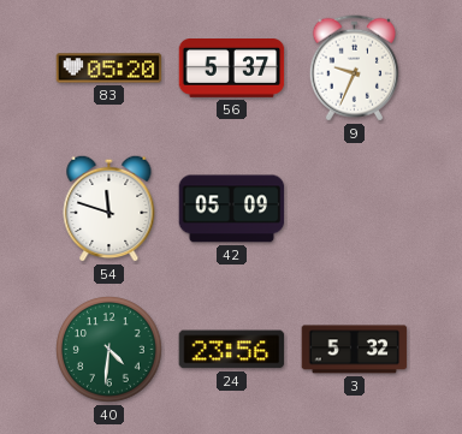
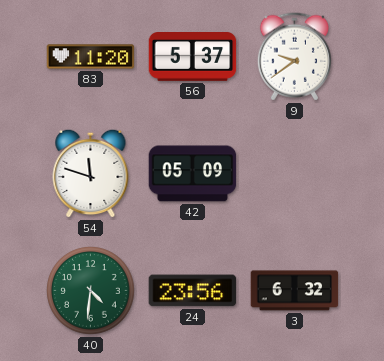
83: 05:20 -> 11:20
9: 9:34 -> 9:39
3: 5:32 -> 6:32
